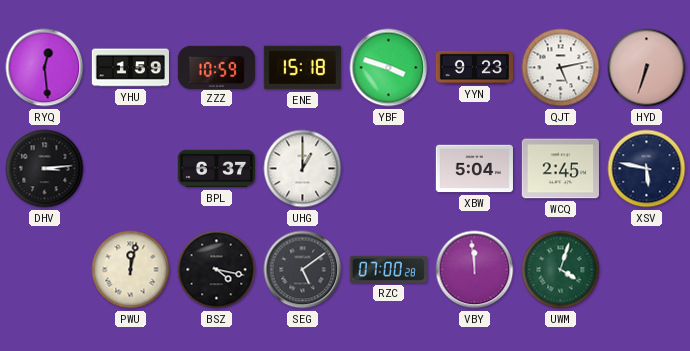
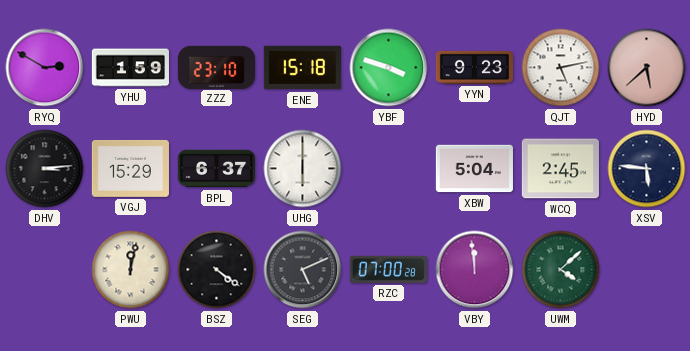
RYQ: 12:29 -> 2:50
ZZZ: 10:59 -> 23:10
HYD: 6:33 -> 5:38
VGJ: none -> 15:29
UHG: 1:00 -> 6:00
XSV: 5:47 -> 5:46
BSZ: 4:17 -> 4:21
SEG: 5:09 -> 5:11
UWM: 4:03 -> 4:08
